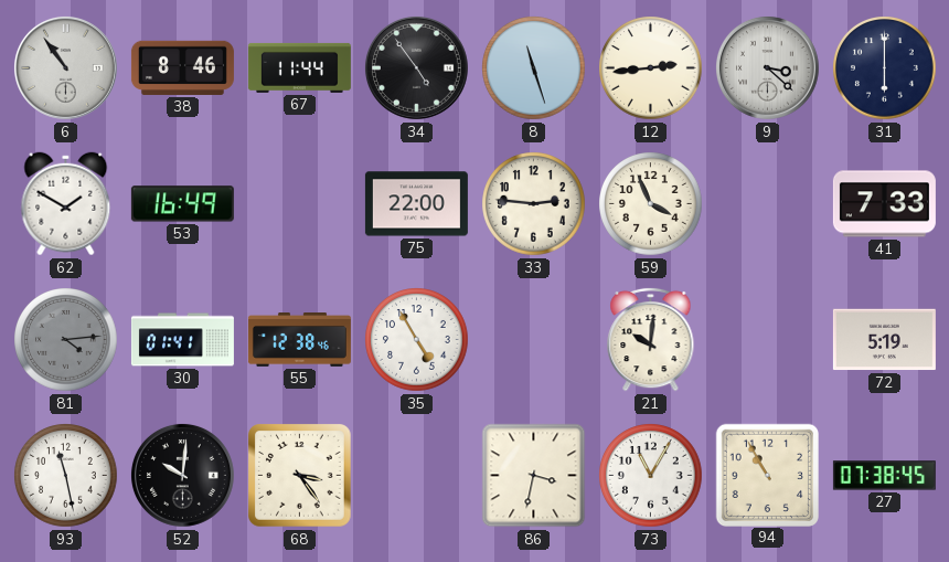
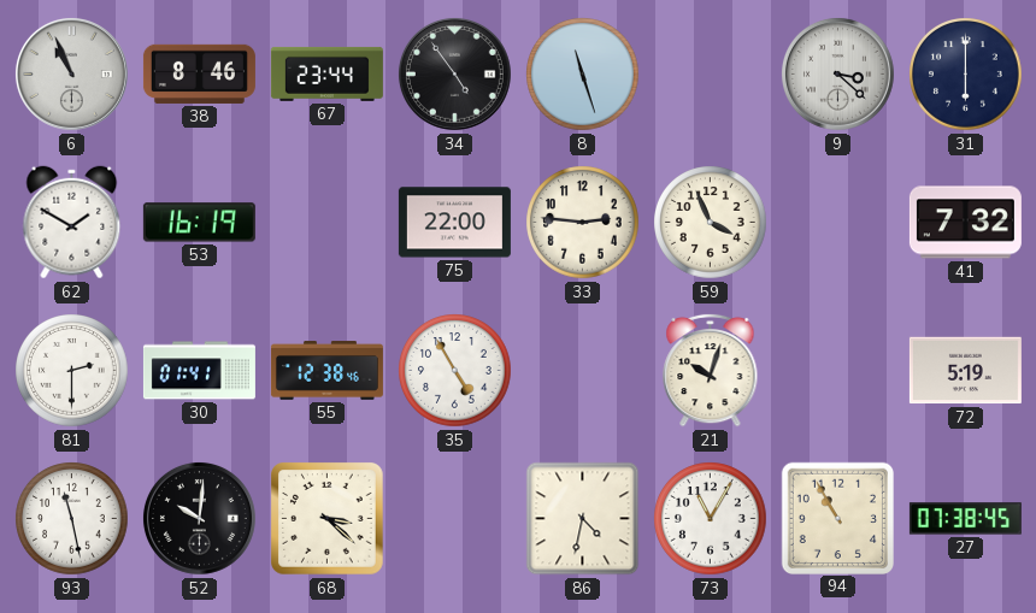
6: 10:54 -> 10:56
67: 11:44 -> 23:44
12: 2:44 -> none
53: 16:49 -> 16:19
41: 7:33 -> 7:32
81: 4:14 -> 2:30
81 dial: grey -> white
21: 10:01 -> 10:03
68: 3:24 -> 3:22
86: 3:32 -> 4:32
